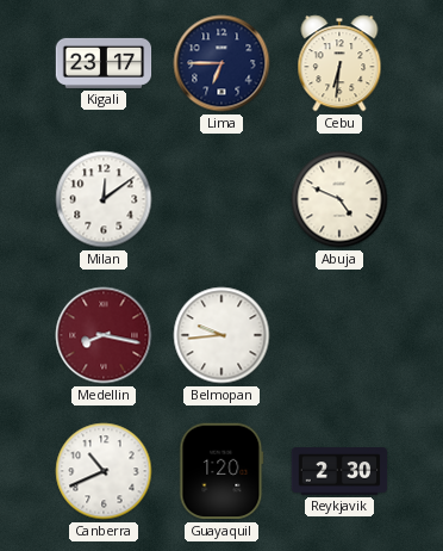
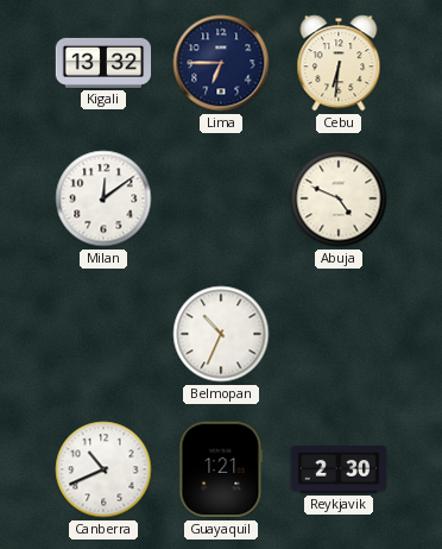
Kigali: 23:17 -> 13:32
Medellin: 8:17 -> none
Belmopan: 9:44 -> 10:34
Guayaquil: 1:20 -> 1:21
